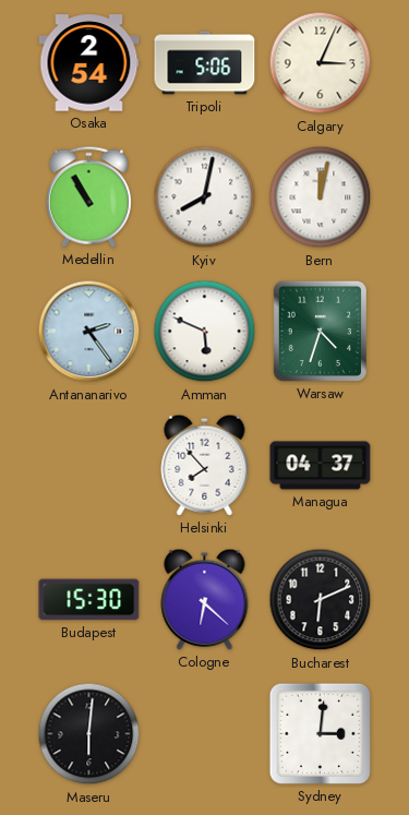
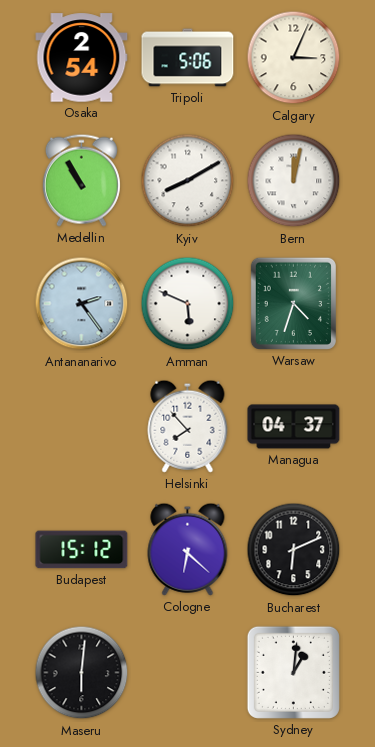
Kyiv: 8:02 -> 8:10
Budapest: 15:30 -> 15:12
Sydney: 3:01 -> 1:01
